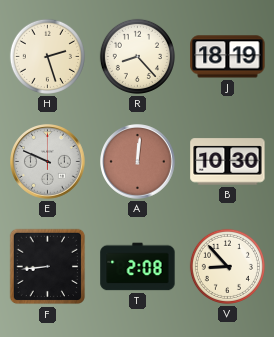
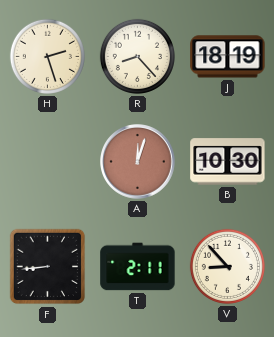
E: 9:49 -> none
A: 12:01 -> 12:03
T: 2:08 -> 2:11
